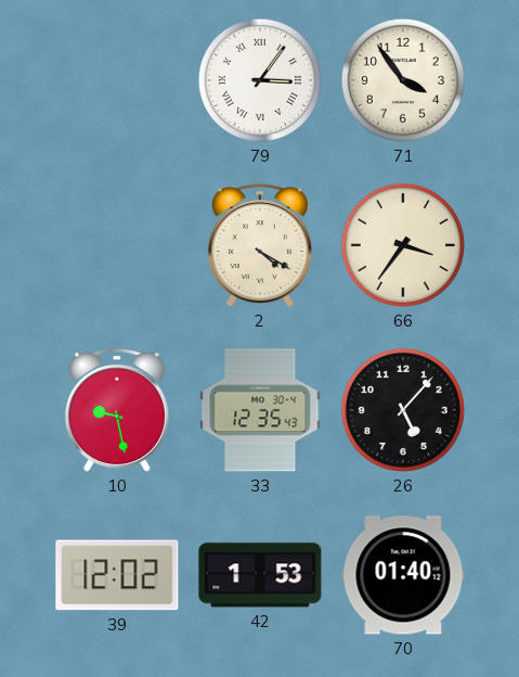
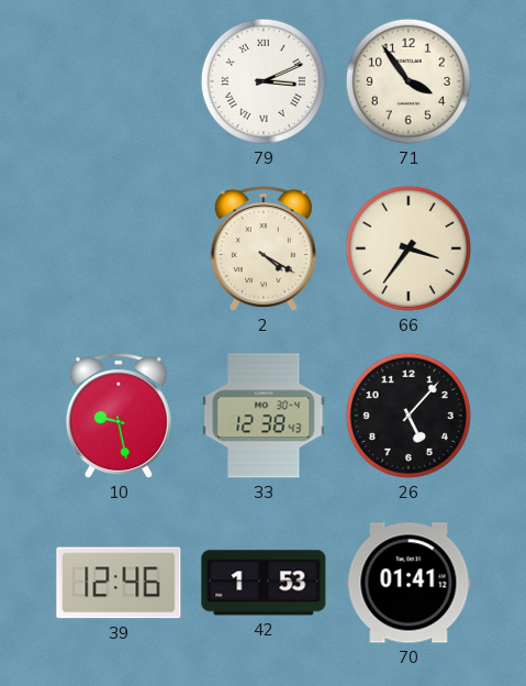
79: 3:06 -> 3:11
33: 12:35 -> 12:38
39: 12:02 -> 12:46
70: 01:40 -> 01:41
